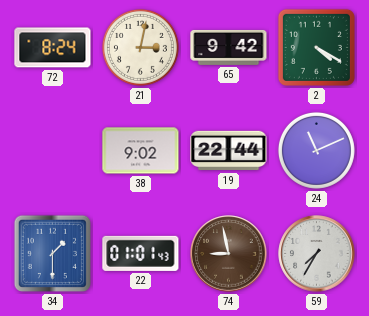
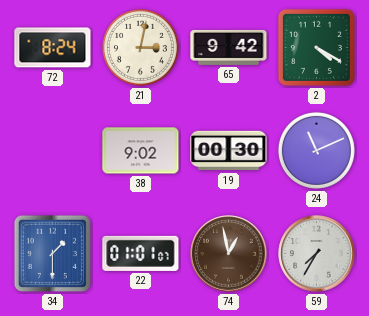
19: 22:44 -> 00:30
22: 01:01:43 -> 01:01:07
74: 8:58 -> 12:58
